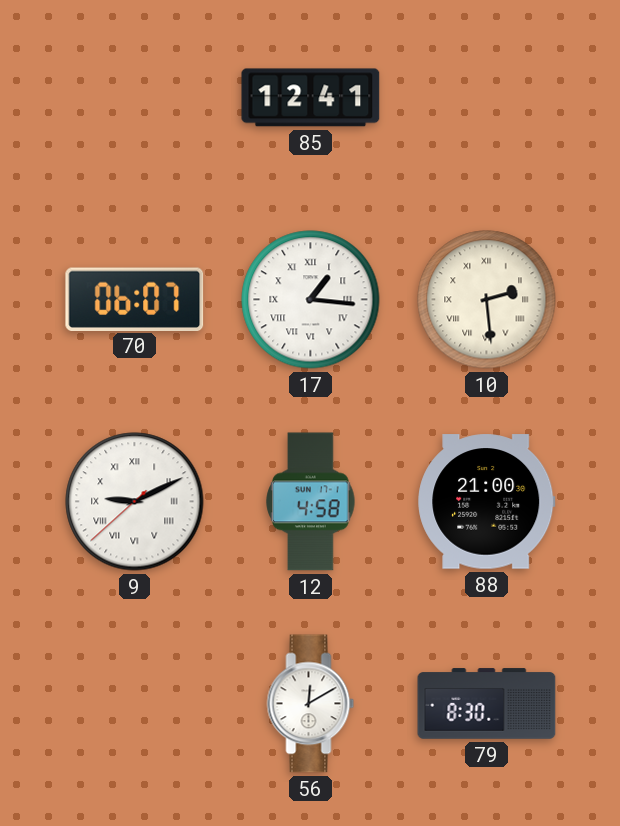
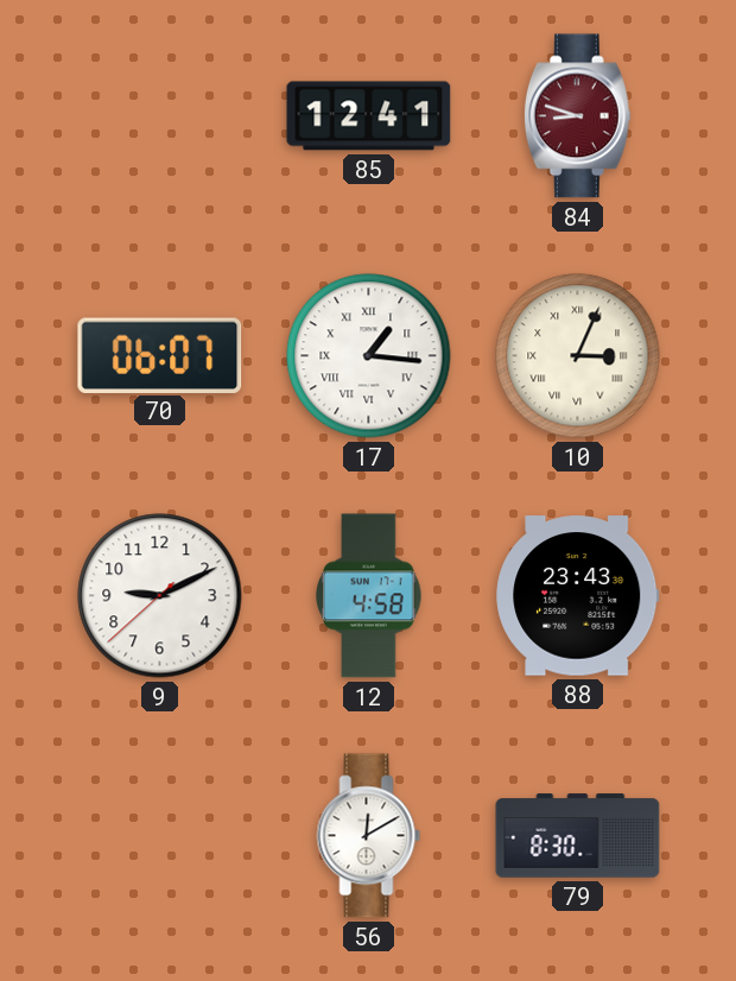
84: none -> 8:48
10: 2:29 -> 3:04
9 numerals: Roman -> Arabic
88: 21:00 -> 23:43
